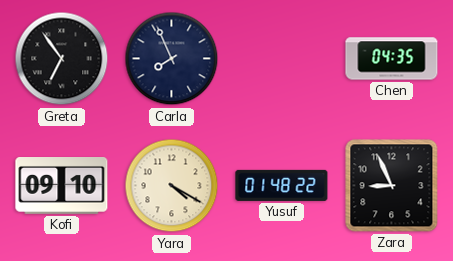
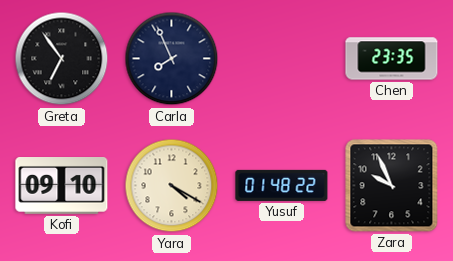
Chen: 04:35 -> 23:35
Zara: 8:56 -> 9:56
